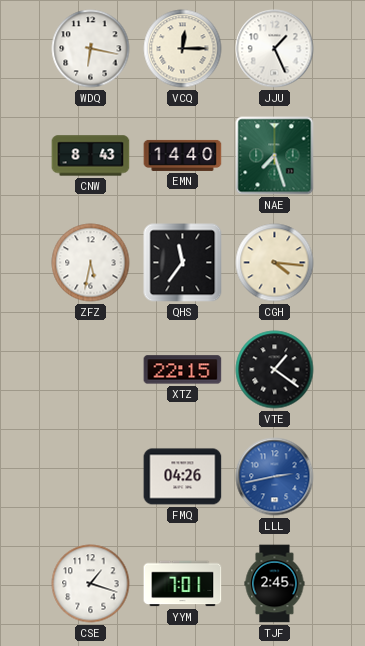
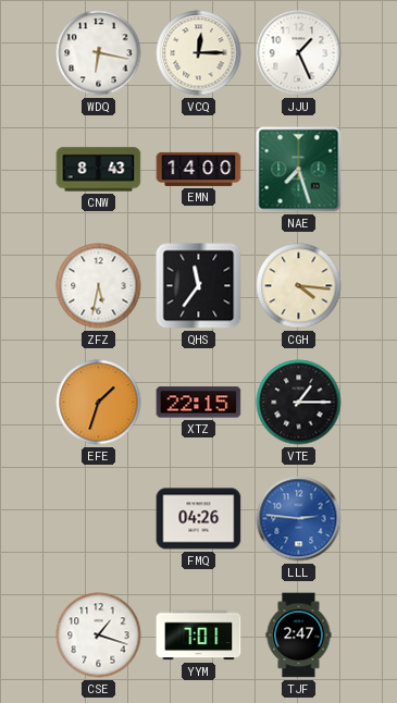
EMN: 14:40 -> 14:00
EFE: none -> 1:33
VTE: 1:21 -> 1:15
LLL: 2:43 -> 2:46
TJF: 2:45 -> 2:47
